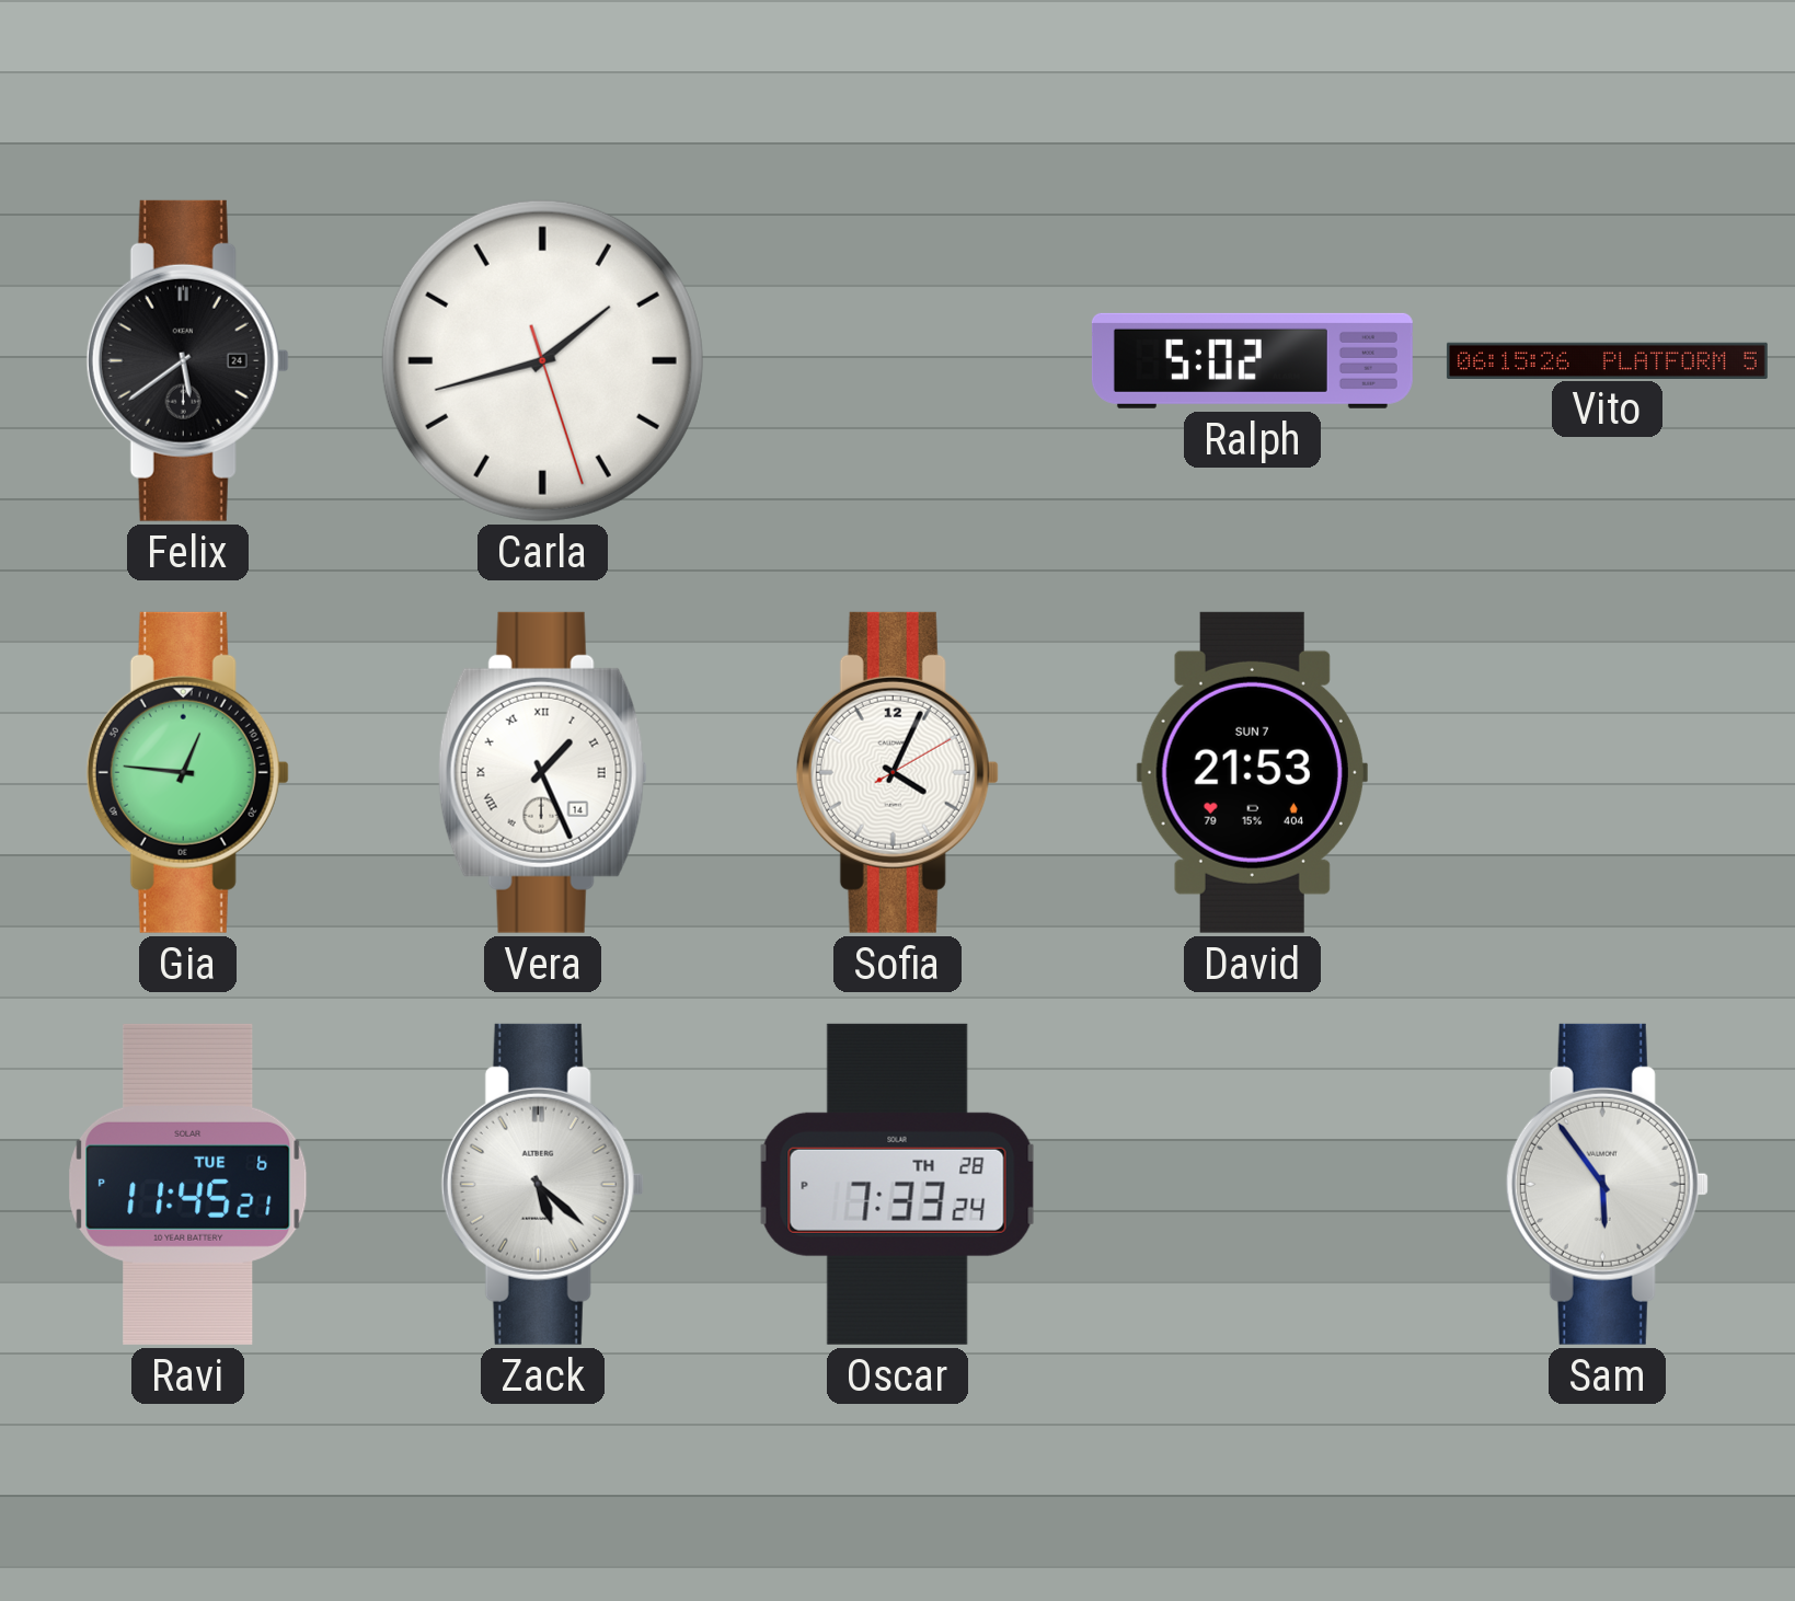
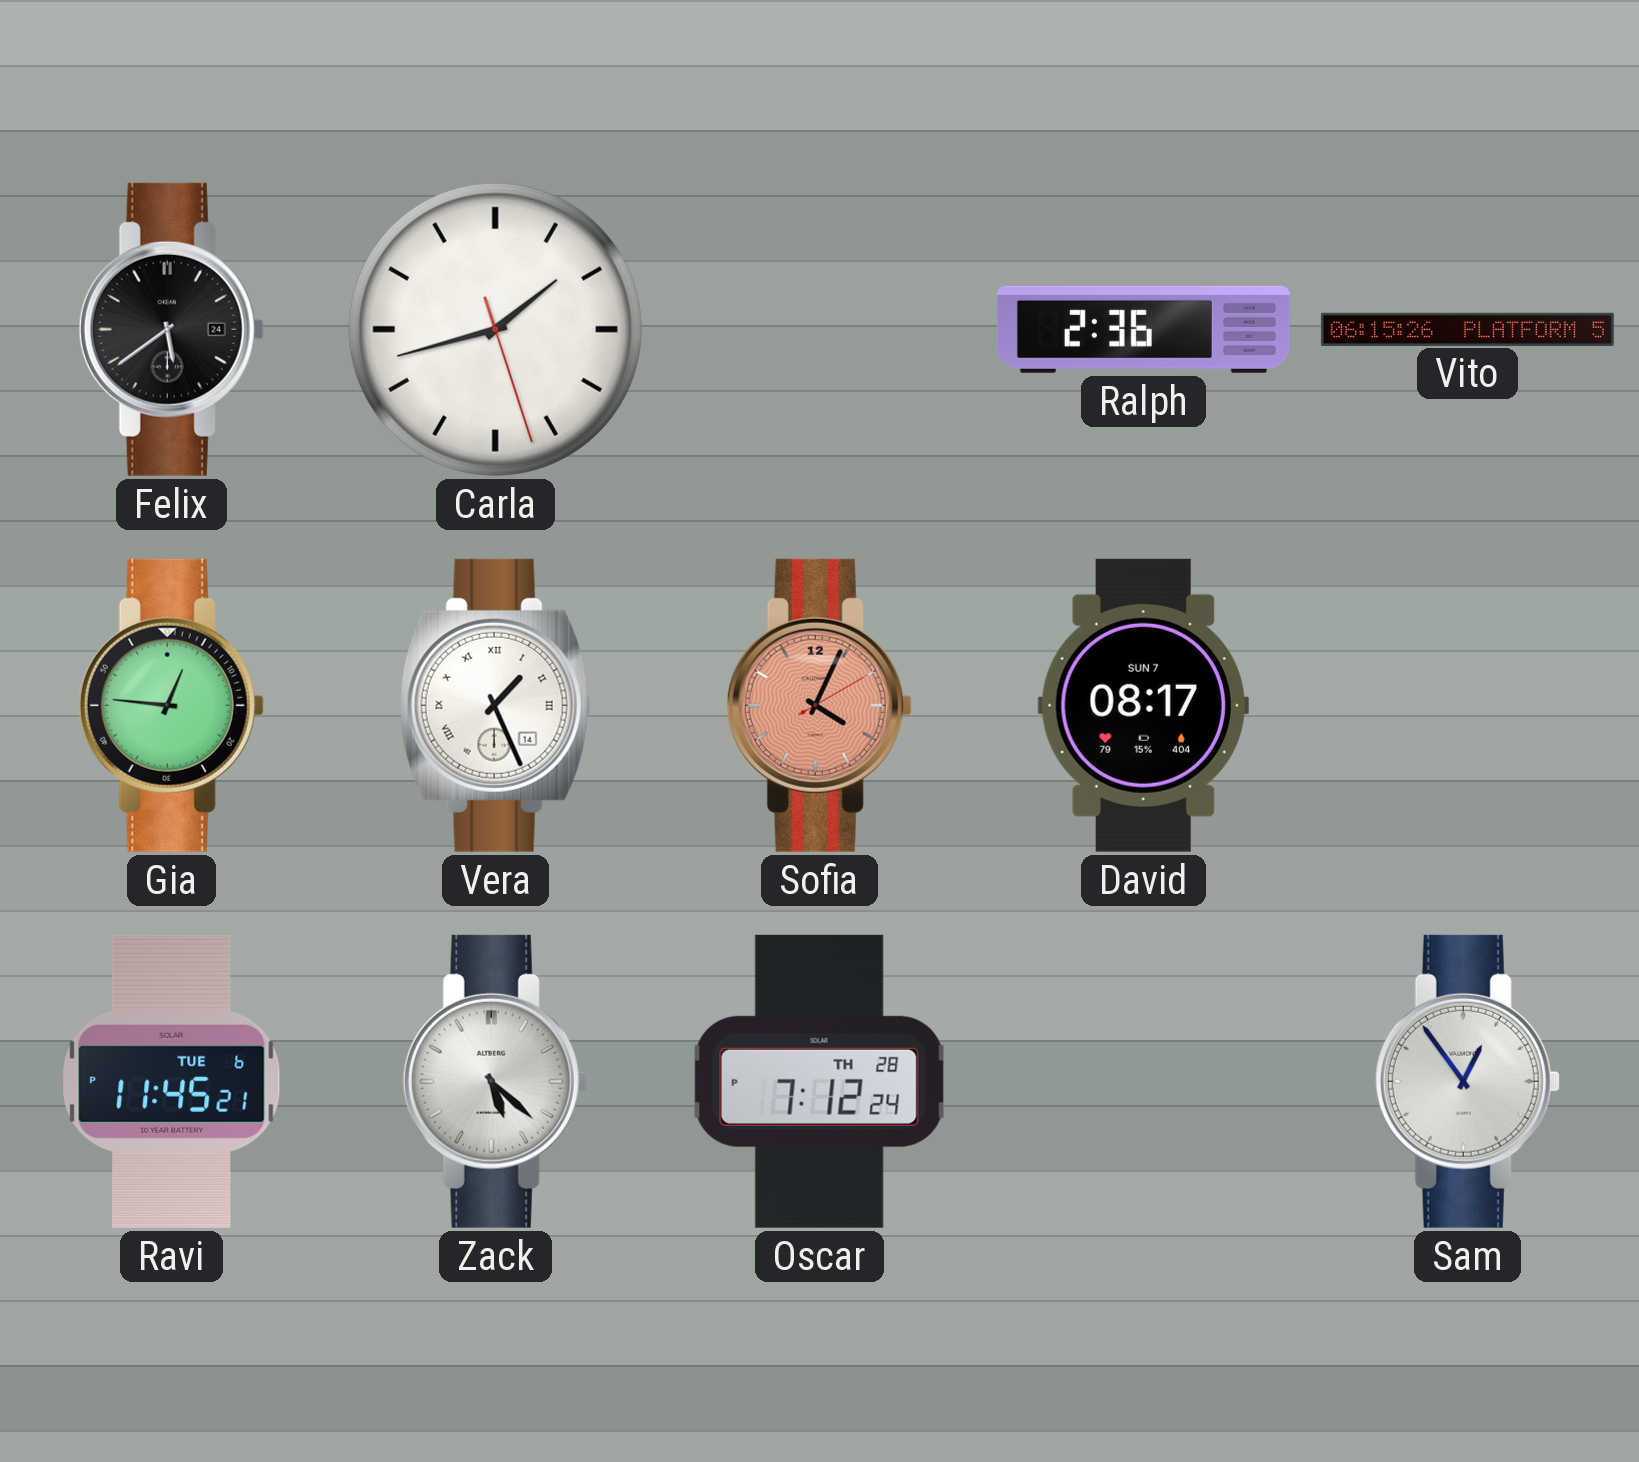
Ralph: 5:02 -> 2:36
Sofia dial: white -> salmon
David: 21:53 -> 08:17
Oscar: 7:33 -> 7:12
Sam: 5:54 -> 12:54
